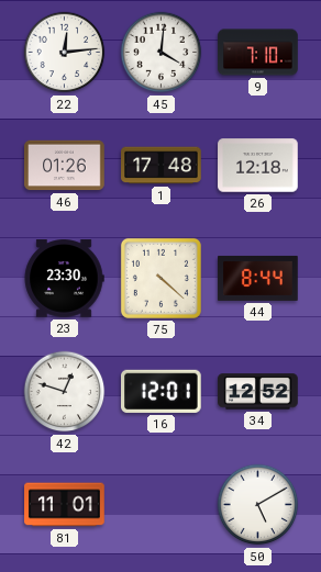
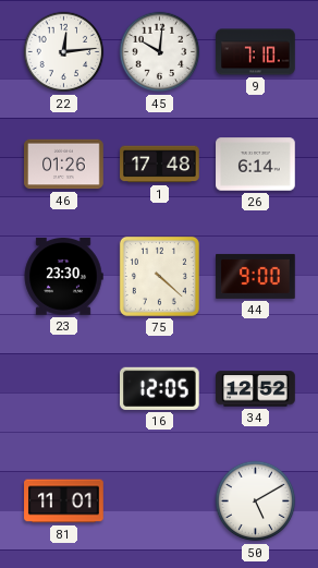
45: 4:01 -> 10:01
26: 12:18 -> 6:14
44: 8:44 -> 9:00
42: 12:48 -> none
16: 12:01 -> 12:05
